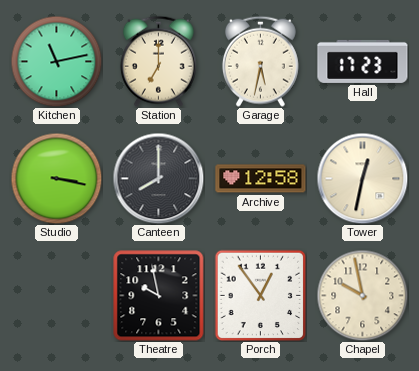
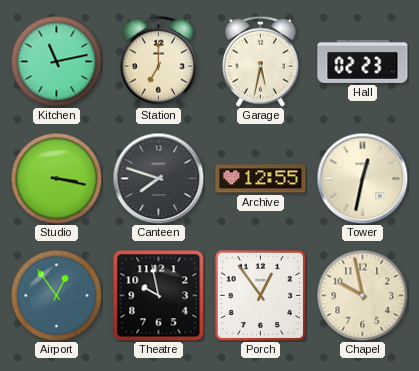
Hall: 17:23 -> 02:23
Canteen: 8:00 -> 7:48
Archive: 12:58 -> 12:55
Airport: none -> 12:54
